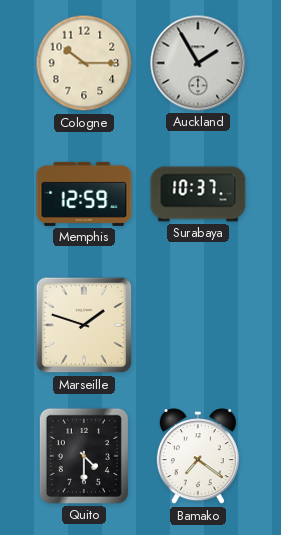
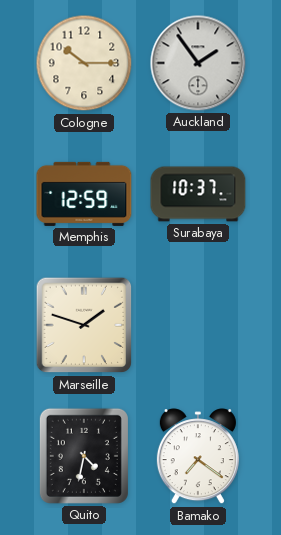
Auckland: 1:55 -> 1:54
Quito: 4:30 -> 4:32
